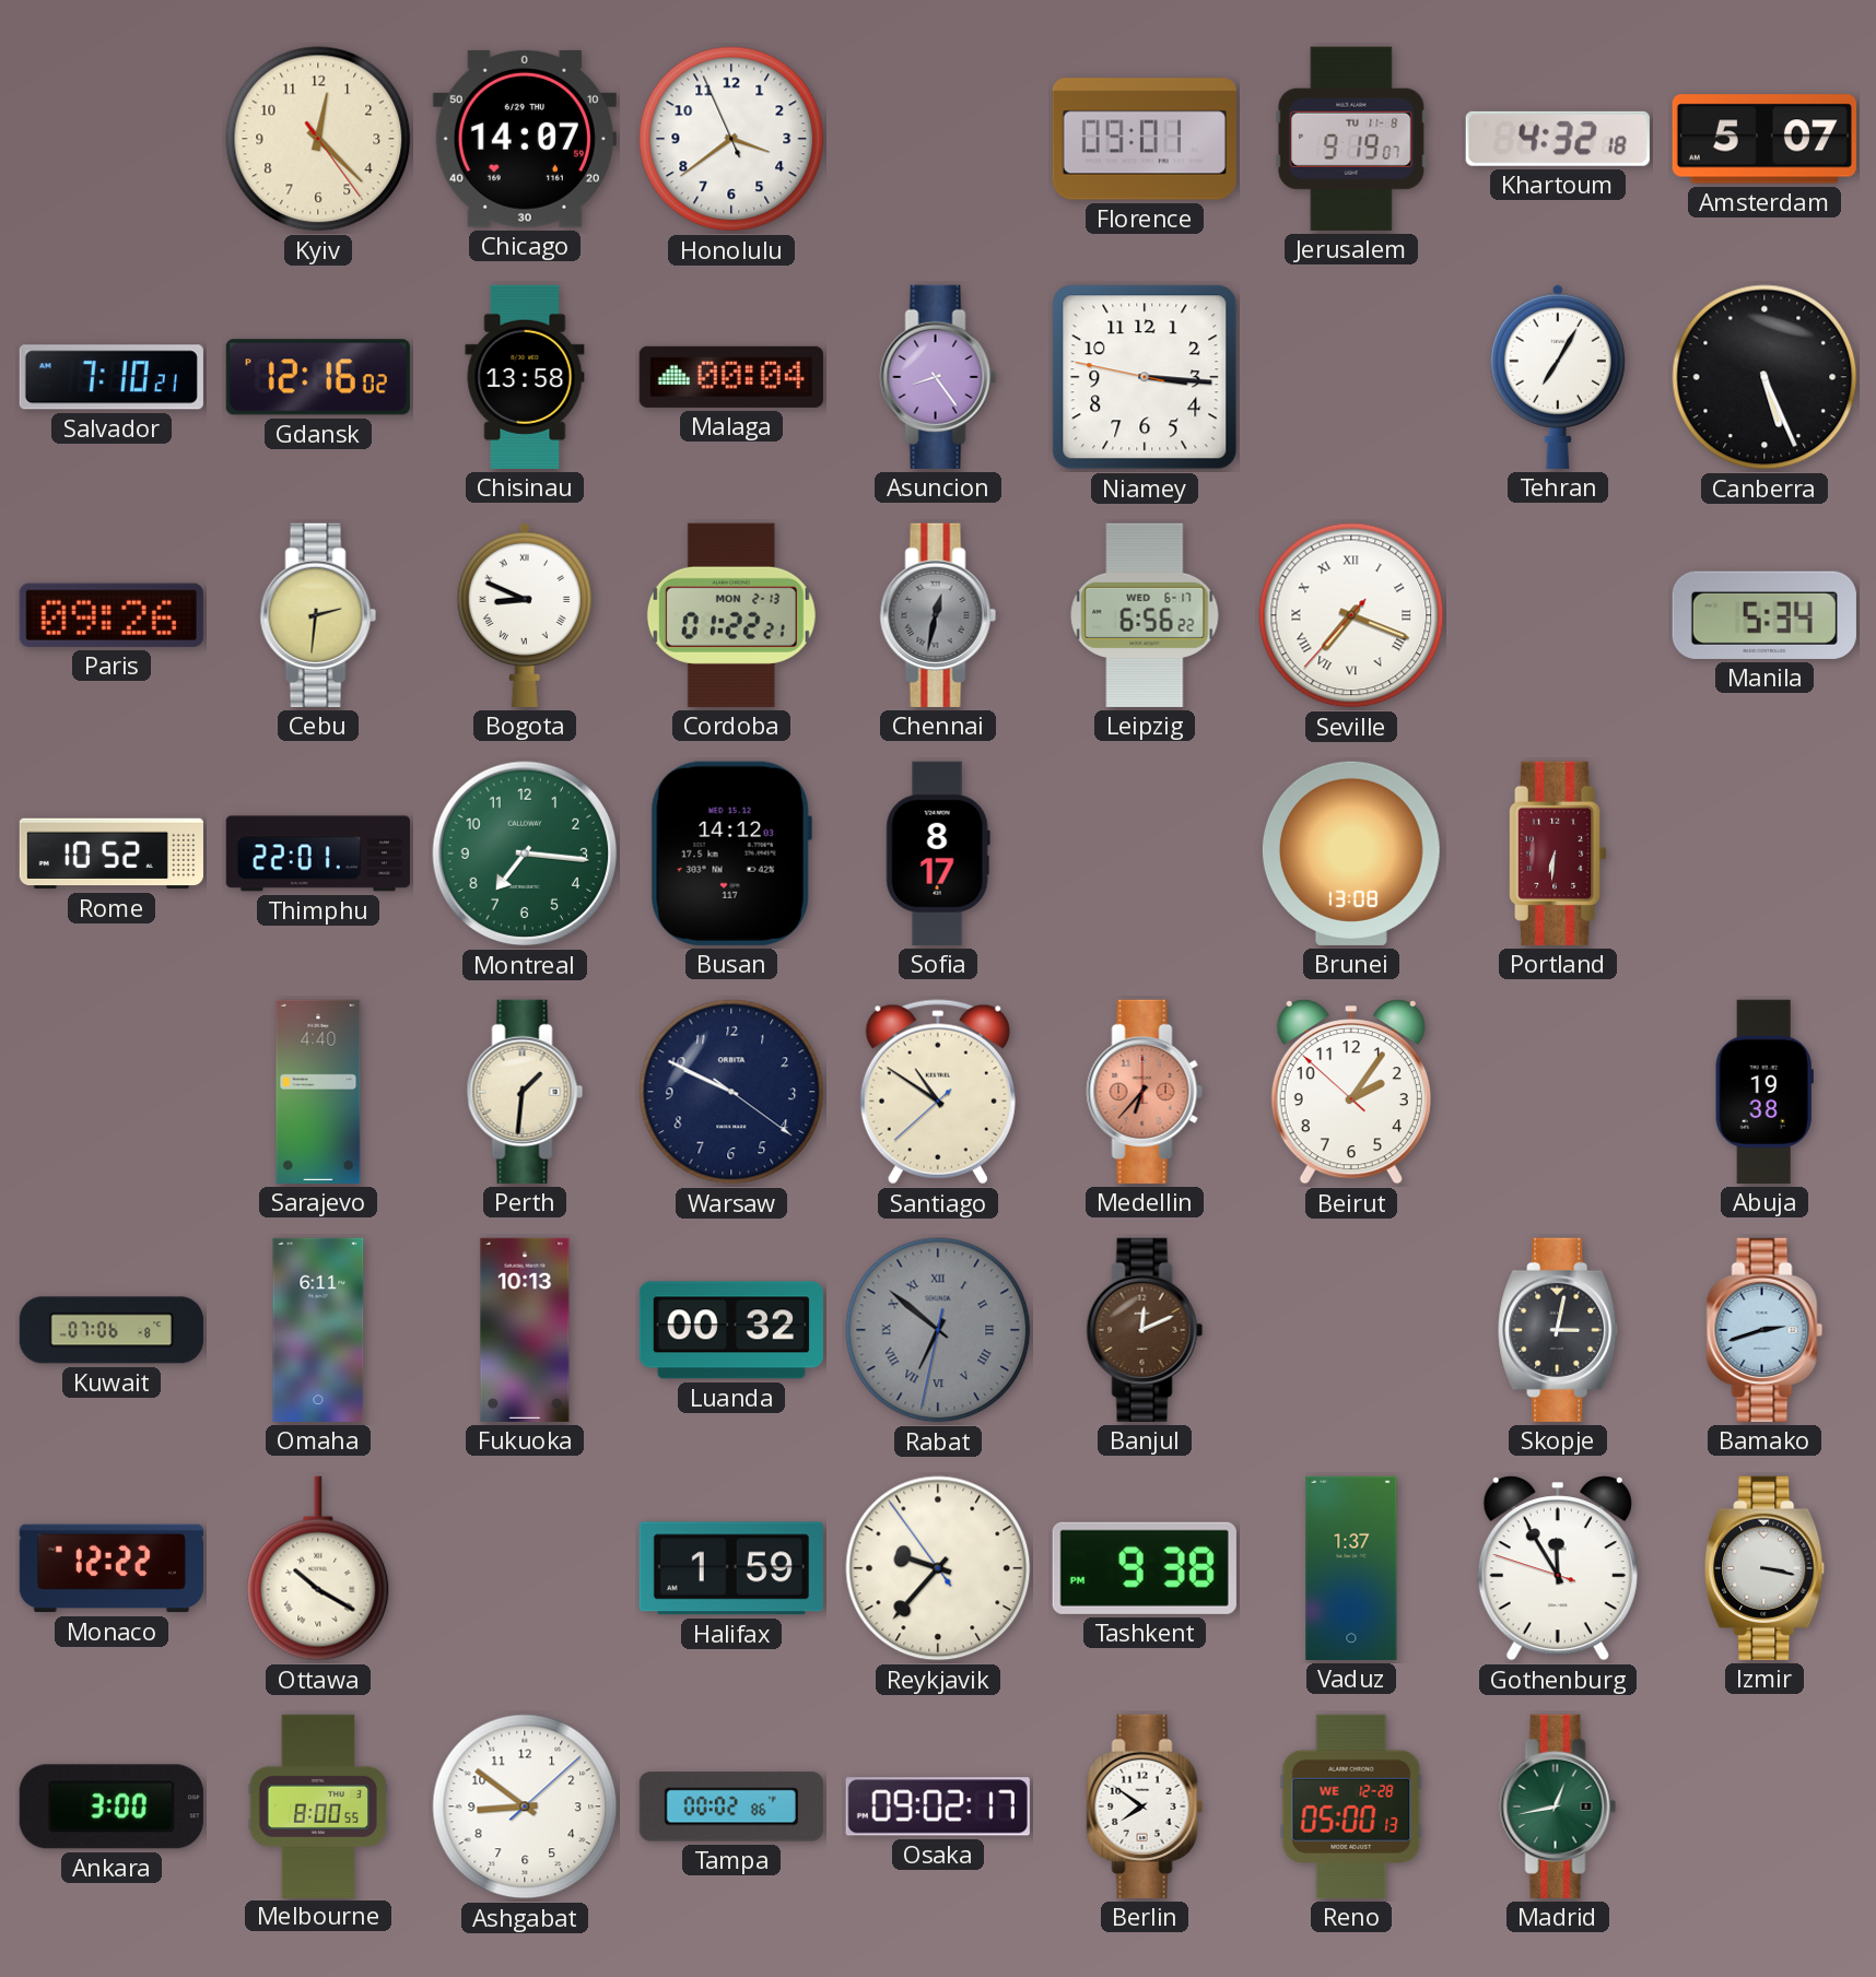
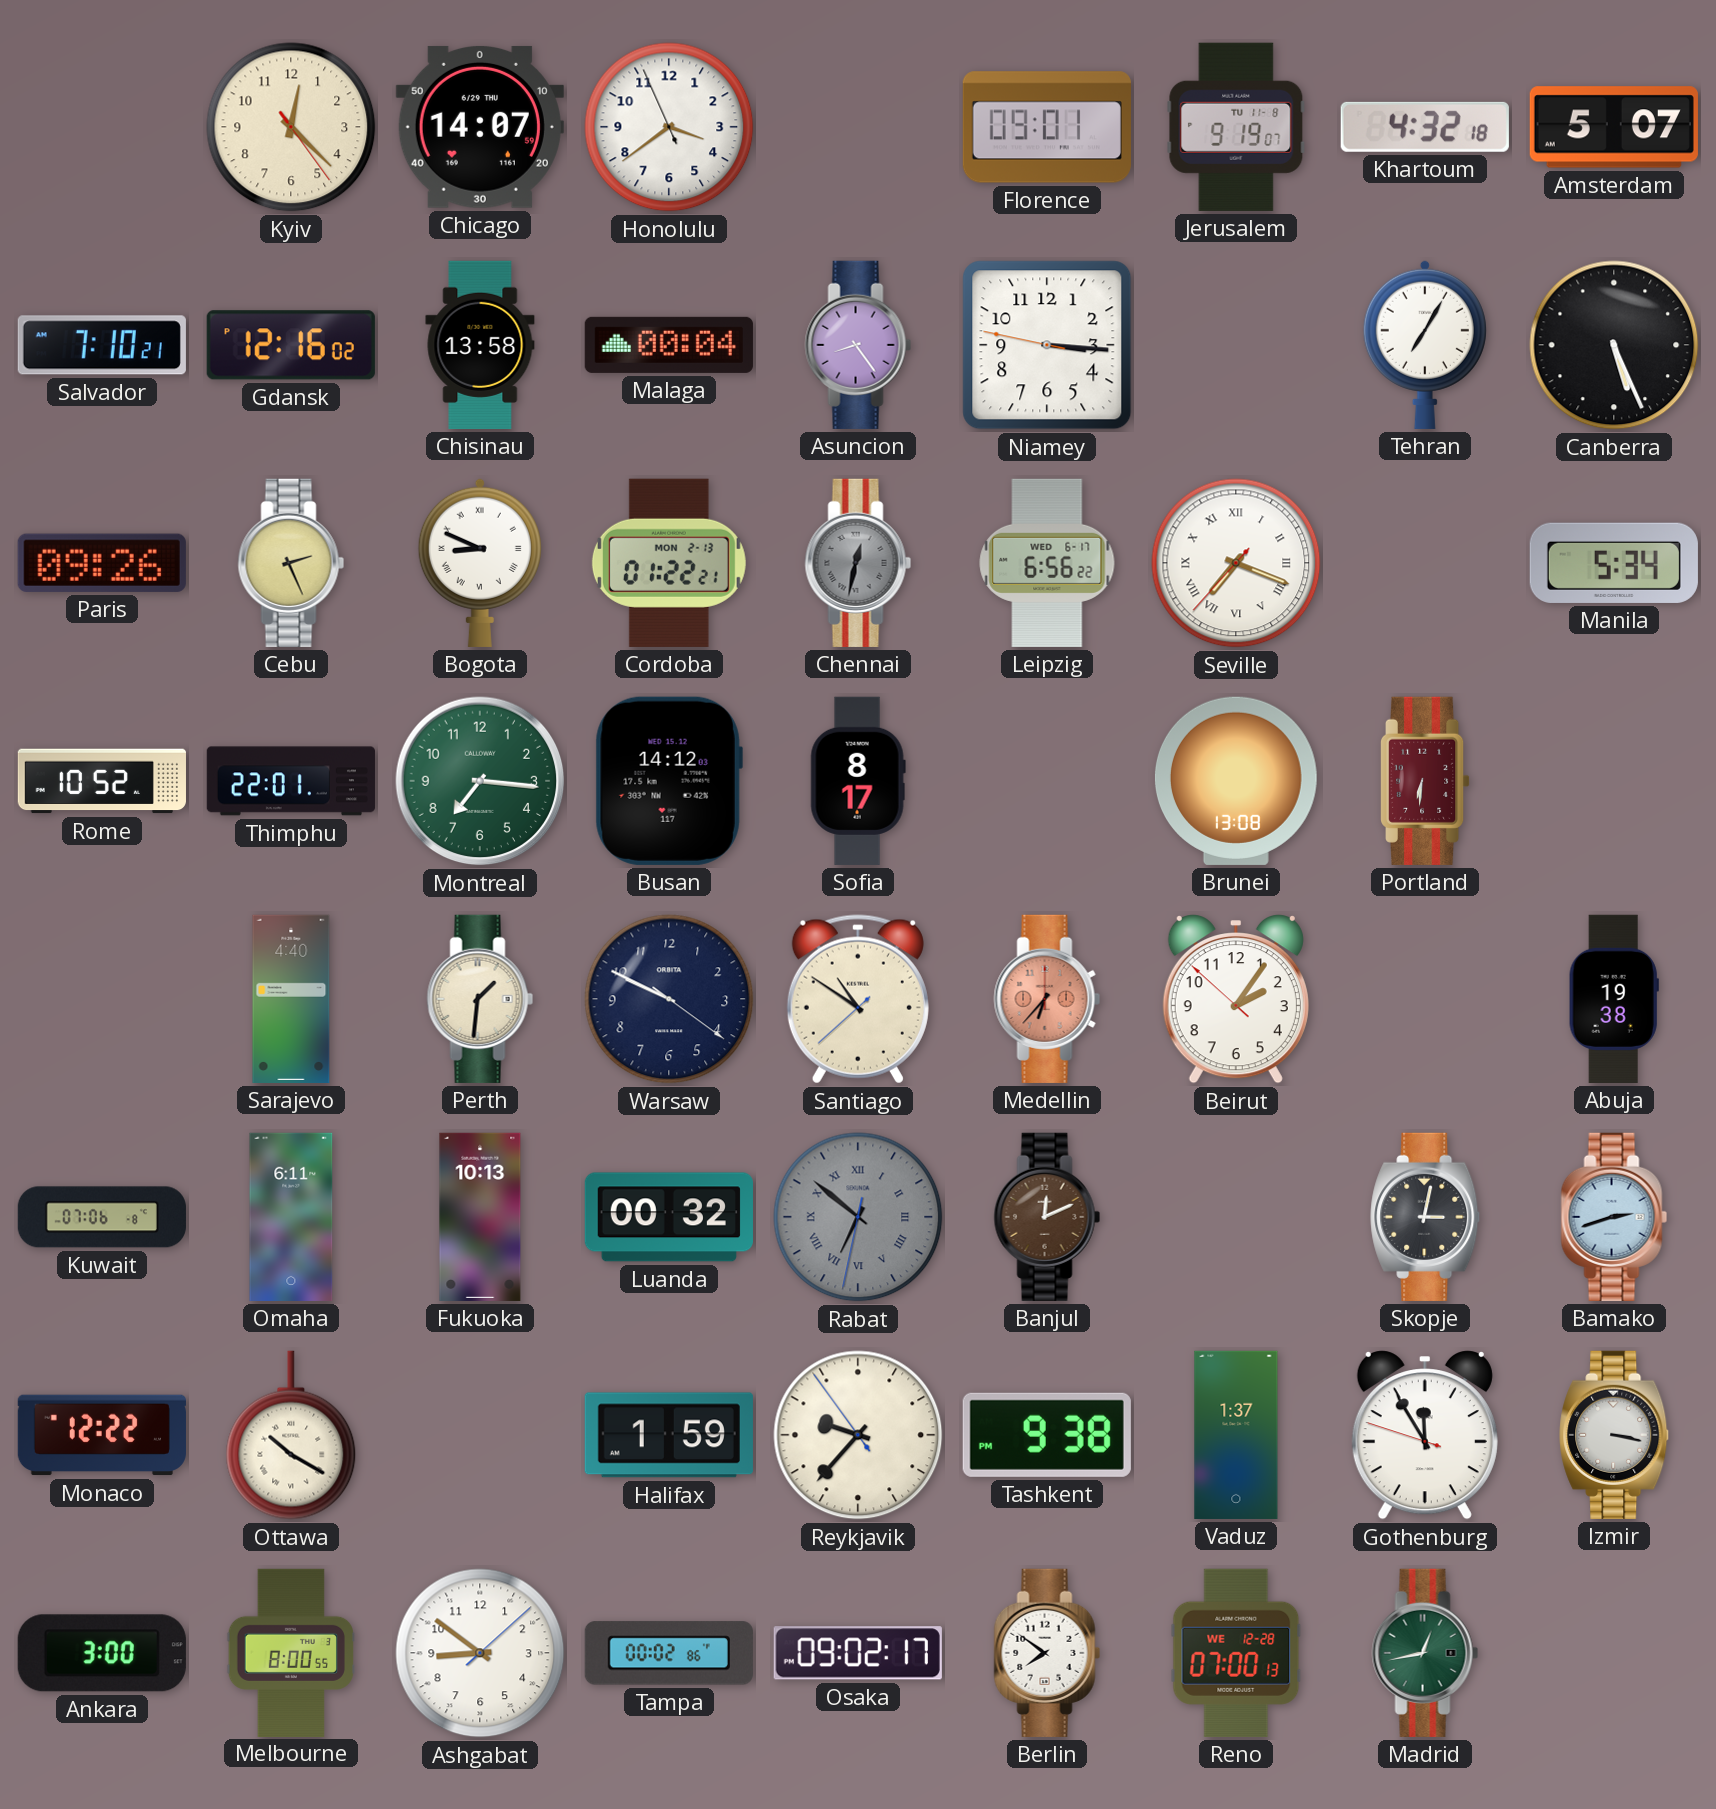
Cebu: 2:31 -> 2:26
Reno: 05:00 -> 07:00
